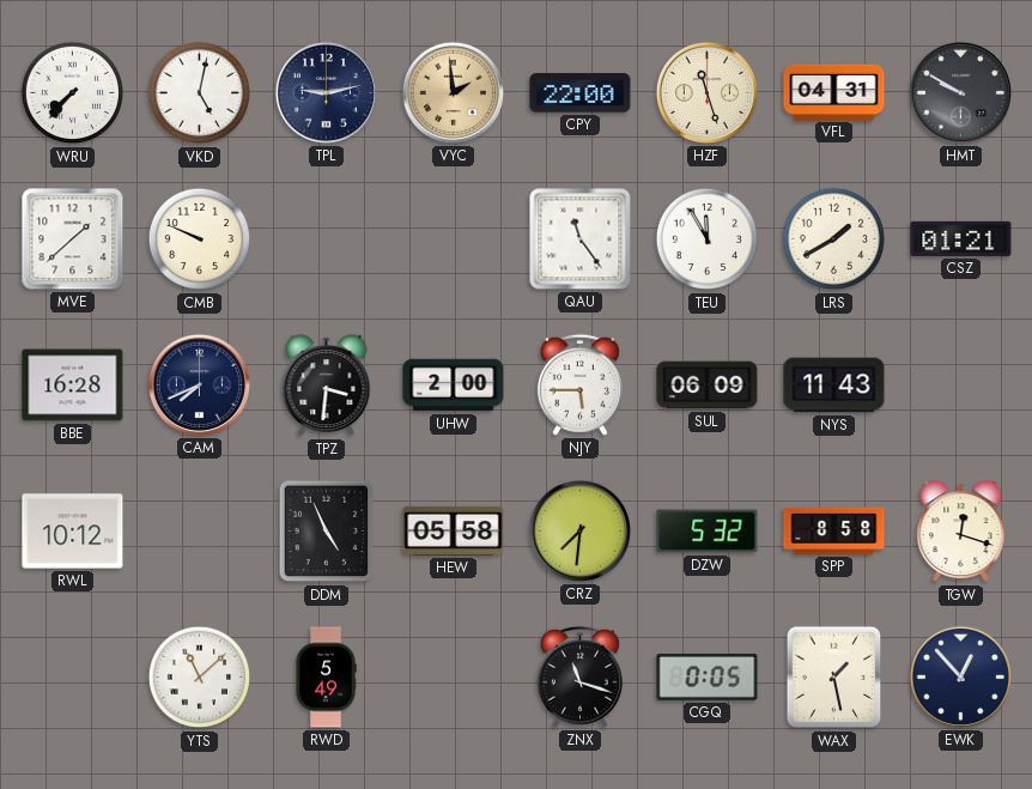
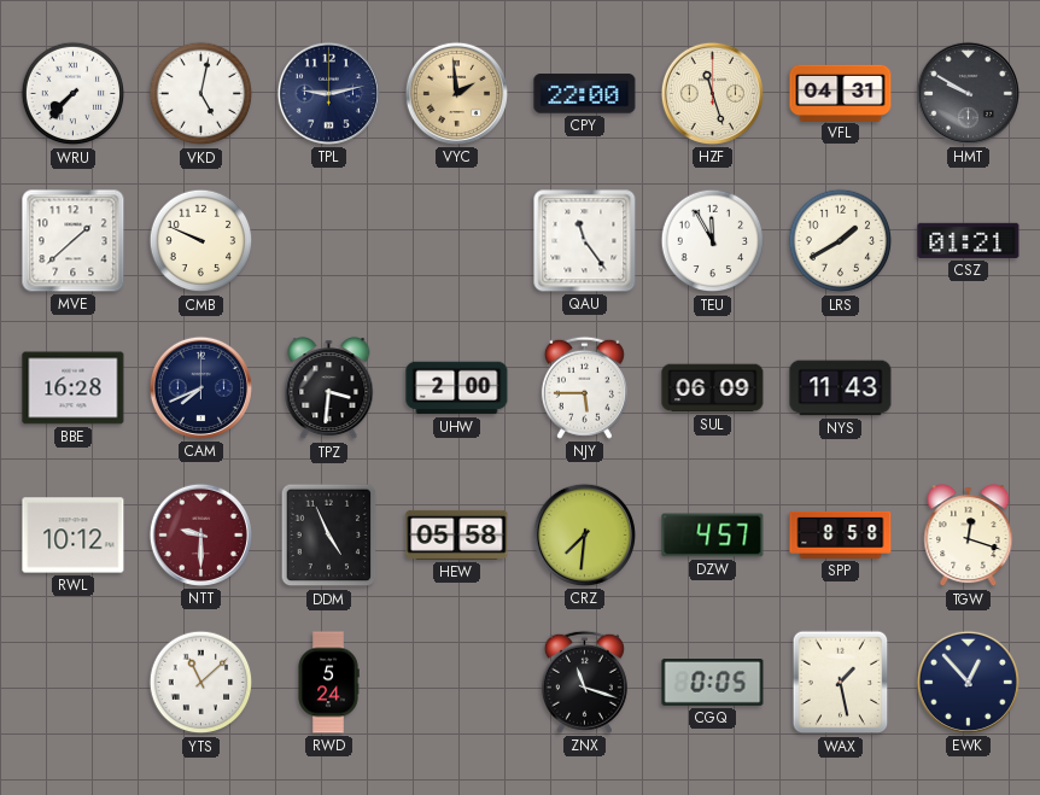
NTT: none -> 9:30
DZW: 5:32 -> 4:57
RWD: 5:49 -> 5:24
